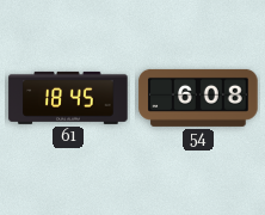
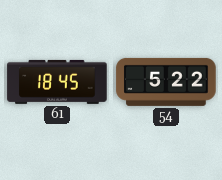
54: 6:08 -> 5:22
